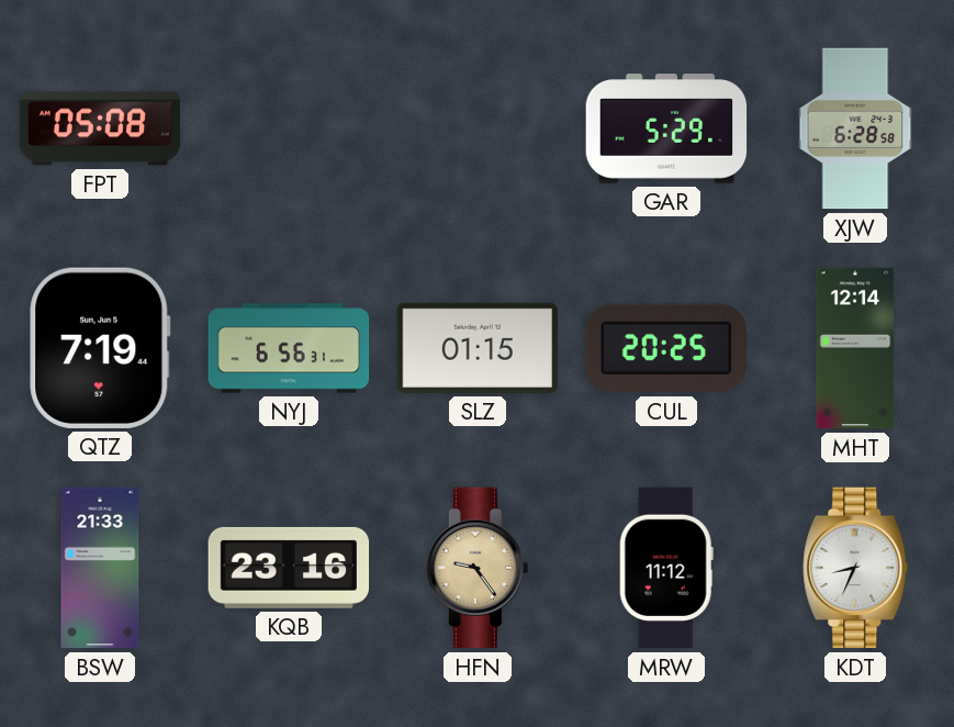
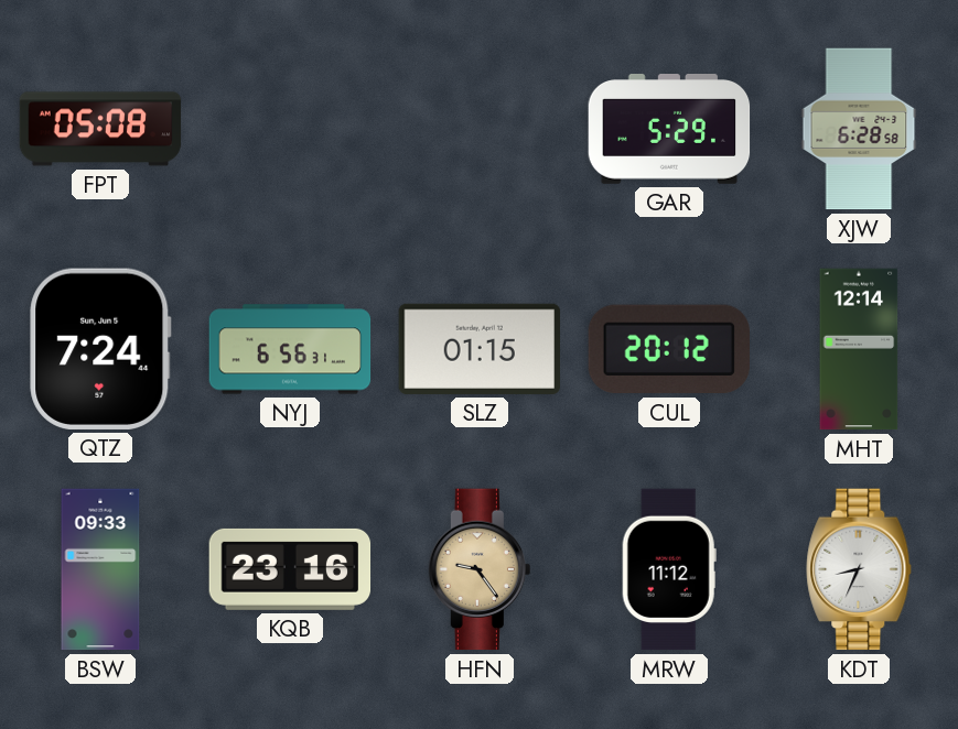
QTZ: 7:19 -> 7:24
CUL: 20:25 -> 20:12
BSW: 21:33 -> 09:33
